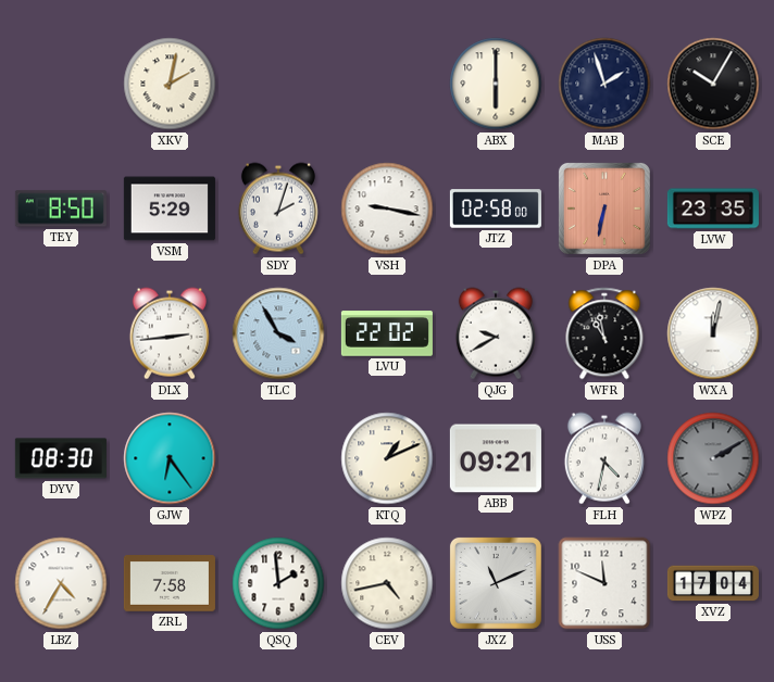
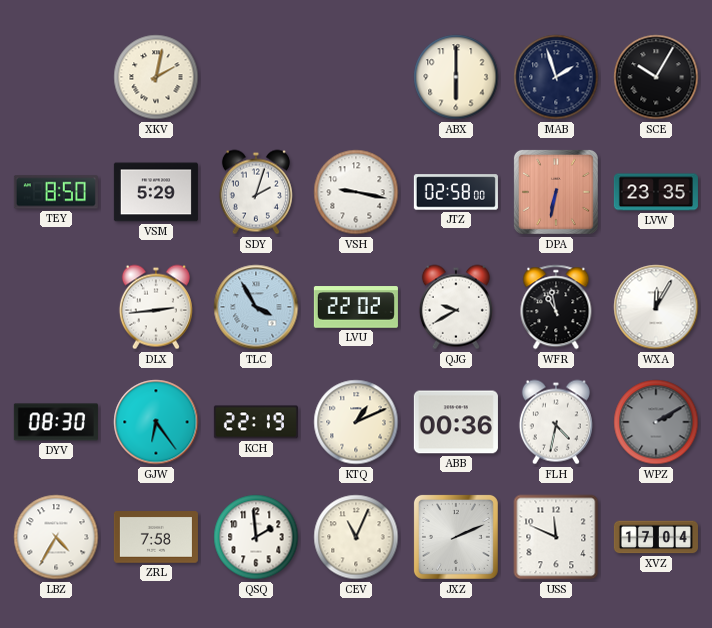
WXA: 12:02 -> 12:05
KCH: none -> 22:19
ABB: 09:21 -> 00:36
CEV: 4:43 -> 11:04
JXZ: 11:11 -> 2:11
